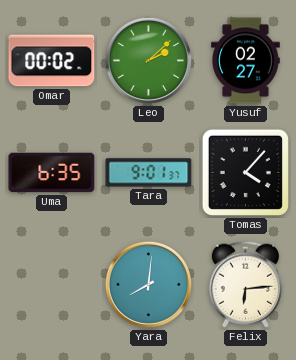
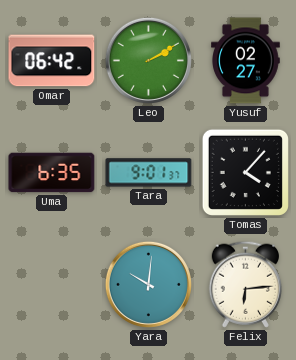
Omar: 00:02 -> 06:42
Leo: 2:08 -> 2:10
Yara: 8:01 -> 10:01
